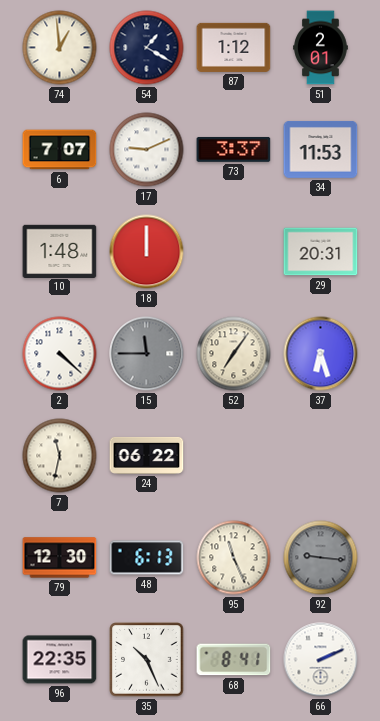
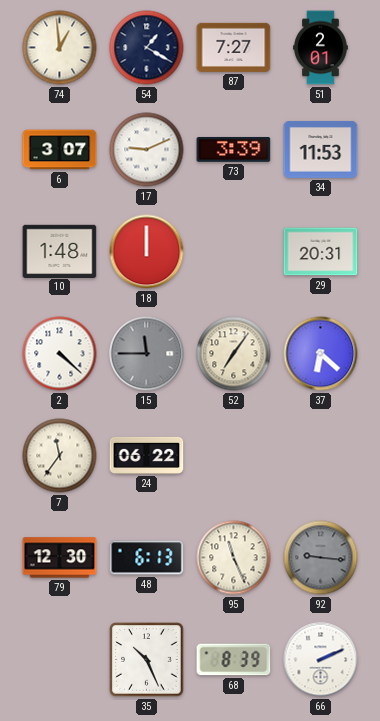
87: 1:12 -> 7:27
6: 7:07 -> 3:07
73: 3:37 -> 3:39
37: 6:27 -> 6:22
7: 11:32 -> 11:36
96: 22:35 -> none
68: 8:41 -> 8:39
